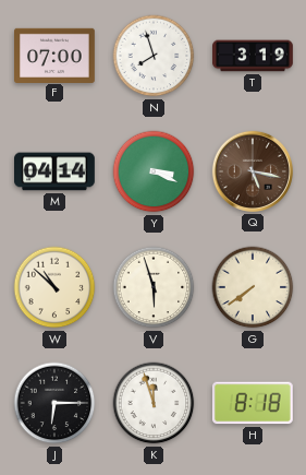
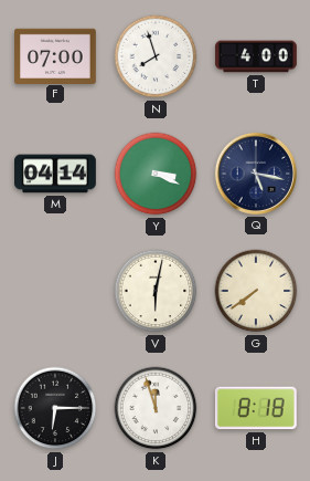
T: 3:19 -> 4:00
Q dial: brown -> navy
W: 10:52 -> none
V: 5:57 -> 6:02
